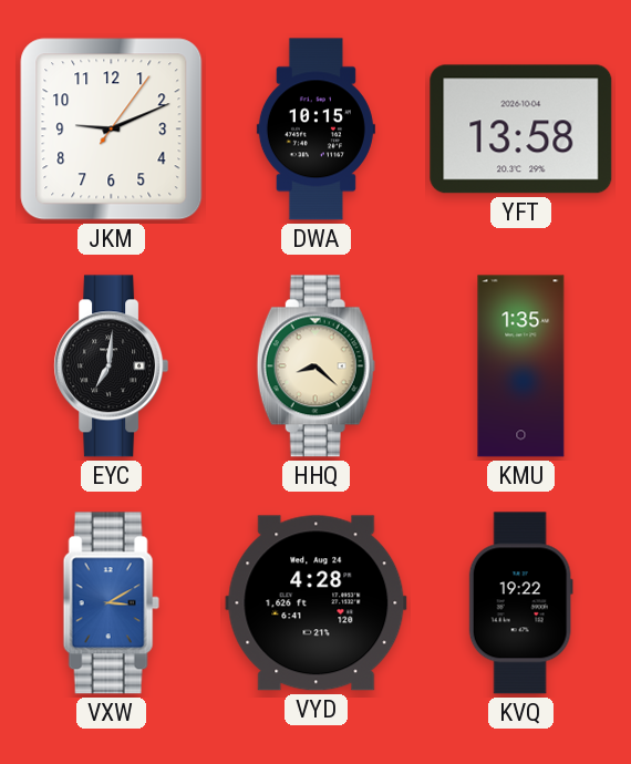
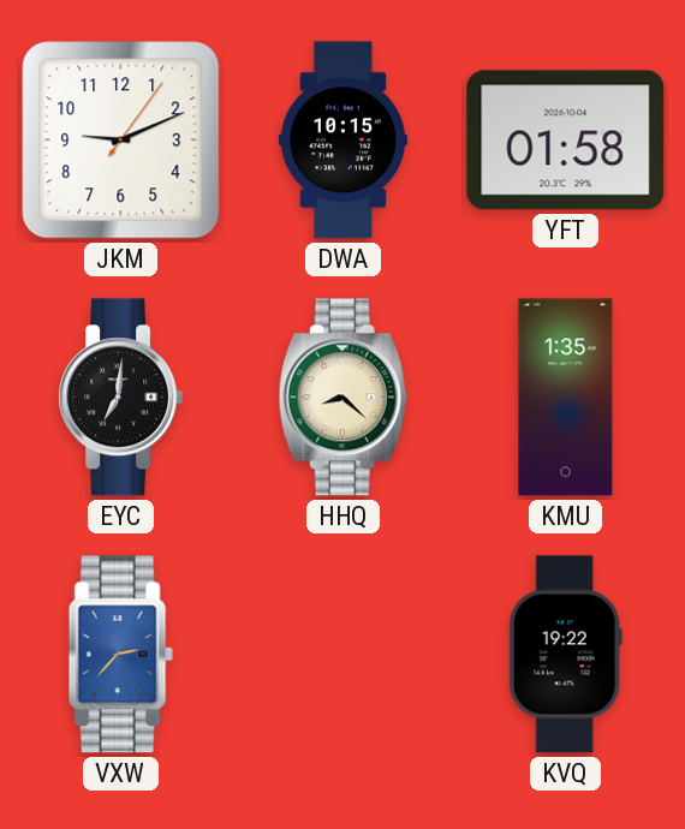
YFT: 13:58 -> 01:58
VXW: 3:10 -> 2:37
VYD: 4:28 -> none
